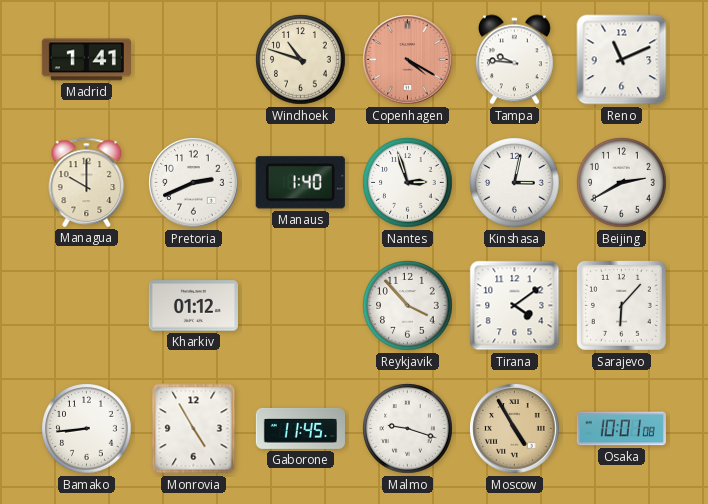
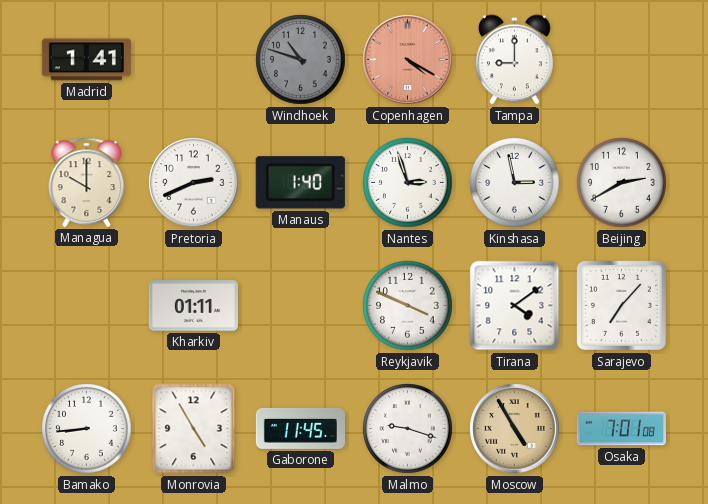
Windhoek dial: cream -> grey
Tampa: 9:46 -> 9:00
Reno: 11:11 -> none
Kinshasa: 3:02 -> 2:58
Kharkiv: 01:12 -> 01:11
Reykjavik: 3:53 -> 3:49
Sarajevo: 6:07 -> 7:07
Osaka: 10:01 -> 7:01
